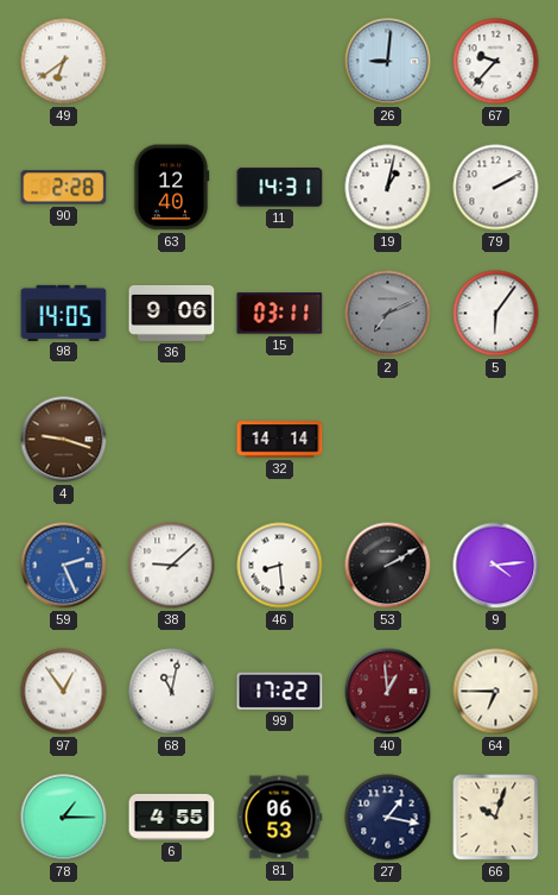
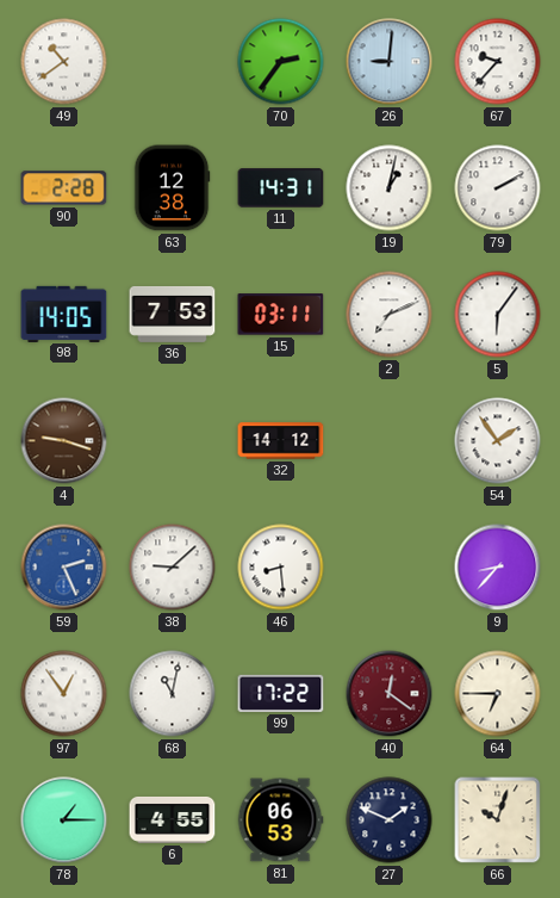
49: 6:39 -> 10:39
70: none -> 2:36
63: 12:40 -> 12:38
36: 9:06 -> 7:53
2 dial: grey -> white
32: 14:14 -> 14:12
54: none -> 1:54
53: 2:10 -> none
9: 4:14 -> 8:37
40: 12:59 -> 12:21
27: 1:17 -> 1:49
